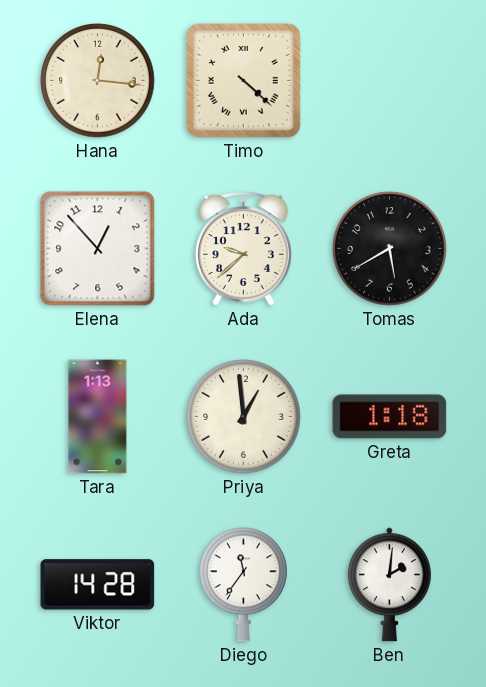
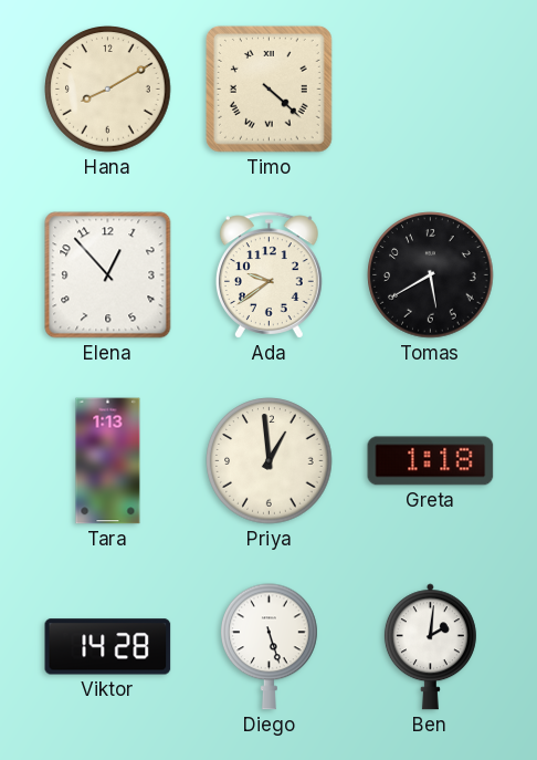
Hana: 12:16 -> 8:10
Ada: 9:38 -> 9:39
Diego: 11:36 -> 5:27
